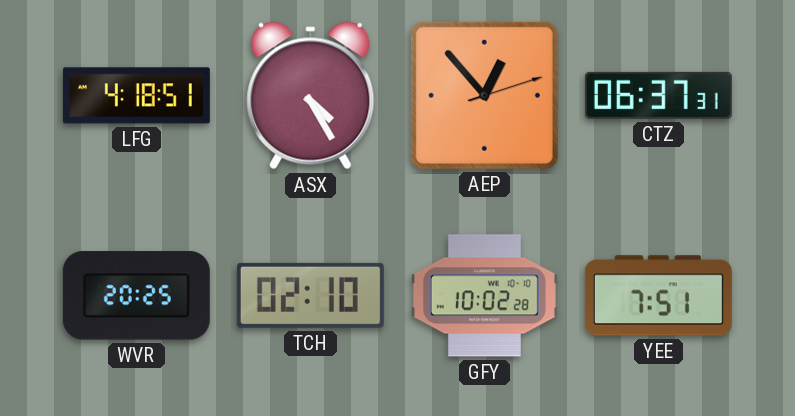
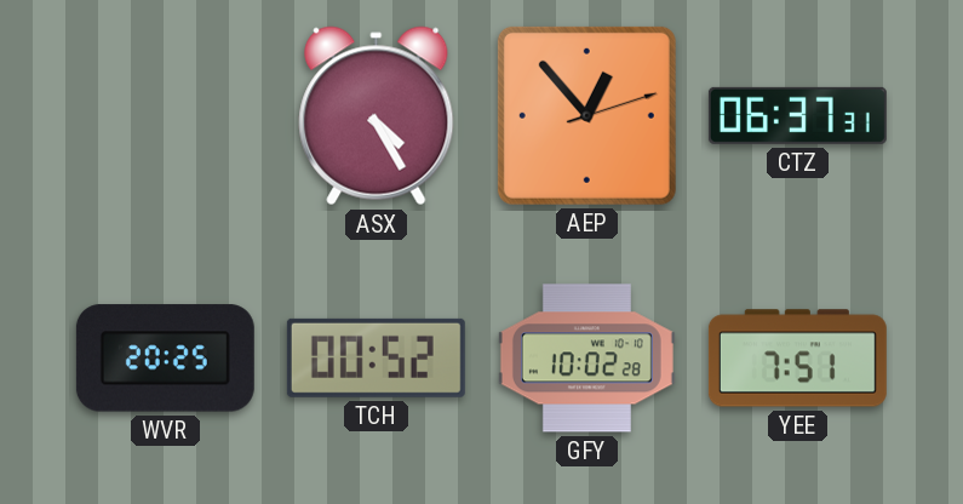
LFG: 4:18 -> none
TCH: 02:10 -> 00:52
